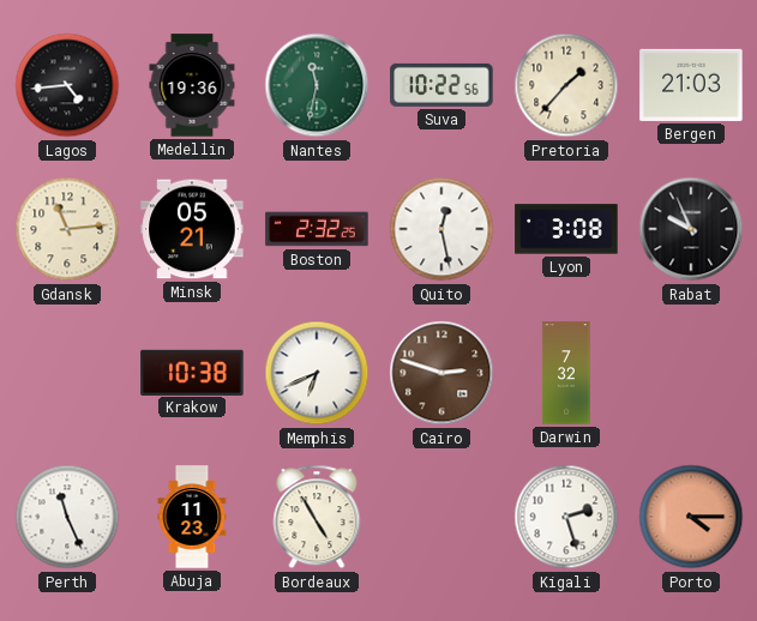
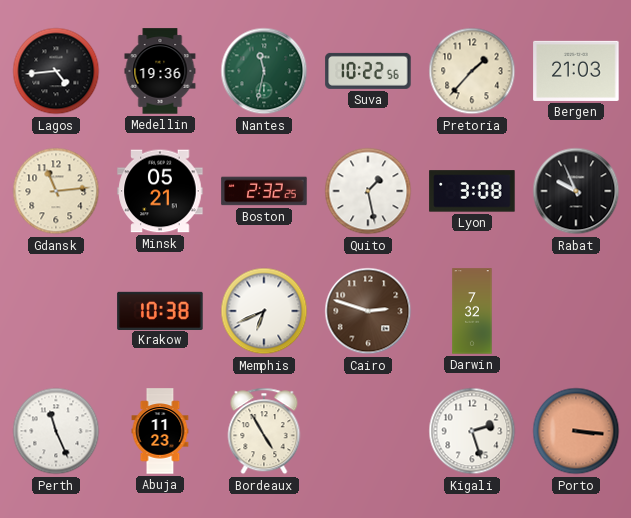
Quito: 12:28 -> 1:28
Porto: 4:15 -> 3:16
